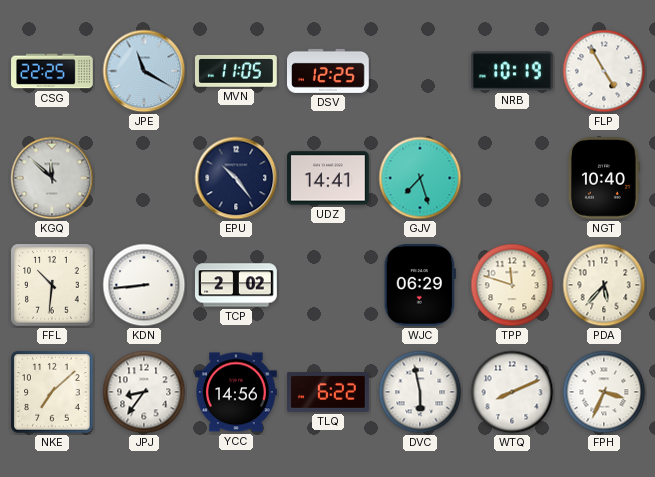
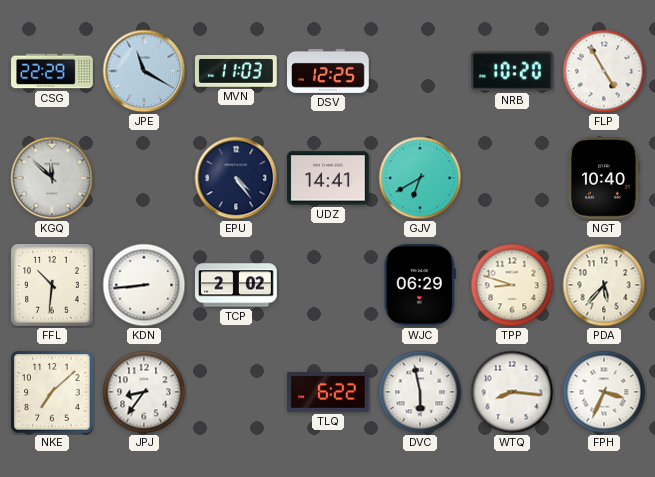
CSG: 22:25 -> 22:29
MVN: 11:05 -> 11:03
NRB: 10:19 -> 10:20
EPU: 10:24 -> 4:24
GJV: 7:27 -> 6:40
TPP: 11:48 -> 8:48
YCC: 14:56 -> none
WTQ: 8:11 -> 8:16
